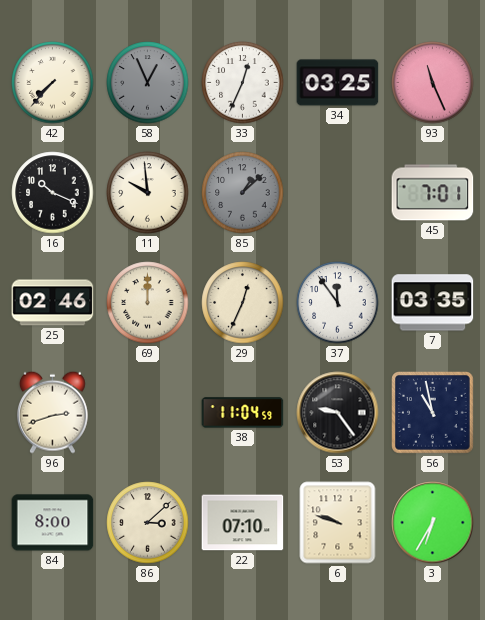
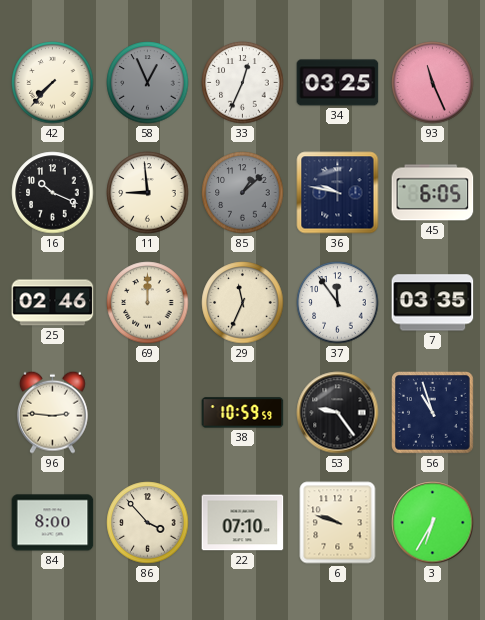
11: 9:59 -> 8:59
36: none -> 9:47
45: 7:01 -> 6:05
29: 12:34 -> 11:34
96: 2:42 -> 2:46
38: 11:04 -> 10:59
56: 10:58 -> 10:57
86: 3:08 -> 3:53
